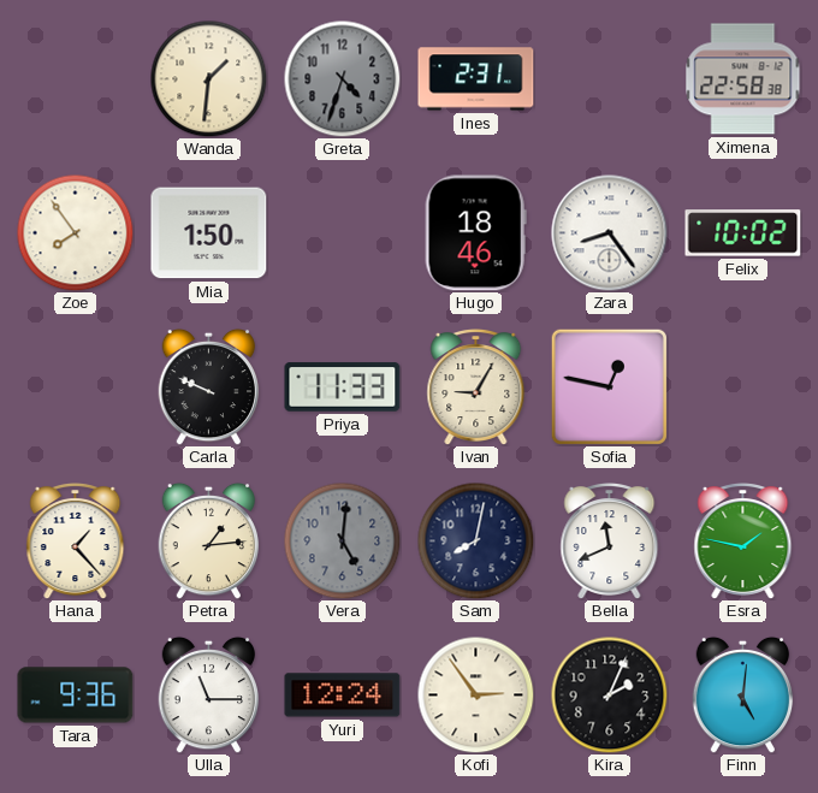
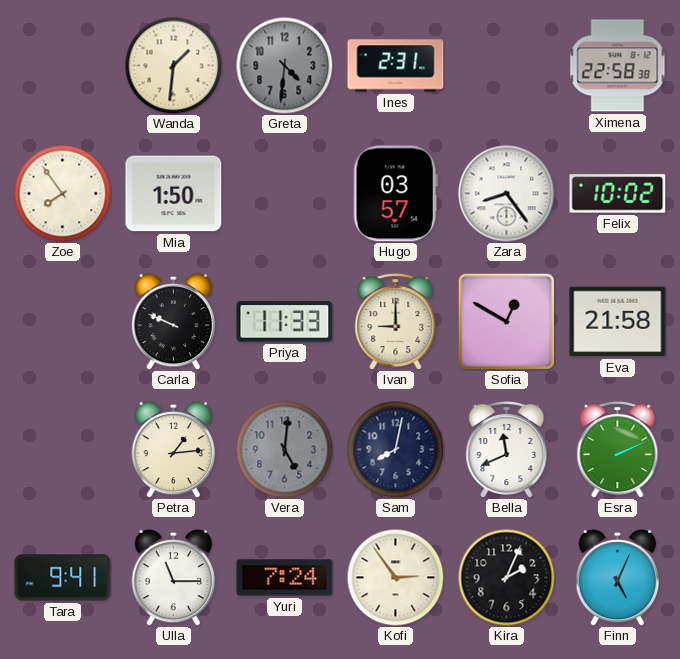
Greta: 4:33 -> 4:31
Hugo: 18:46 -> 03:57
Ivan: 9:05 -> 9:00
Sofia: 12:47 -> 12:50
Eva: none -> 21:58
Hana: 1:23 -> none
Esra: 1:47 -> 2:11
Tara: 9:36 -> 9:41
Yuri: 12:24 -> 7:24
Finn: 5:01 -> 5:04
